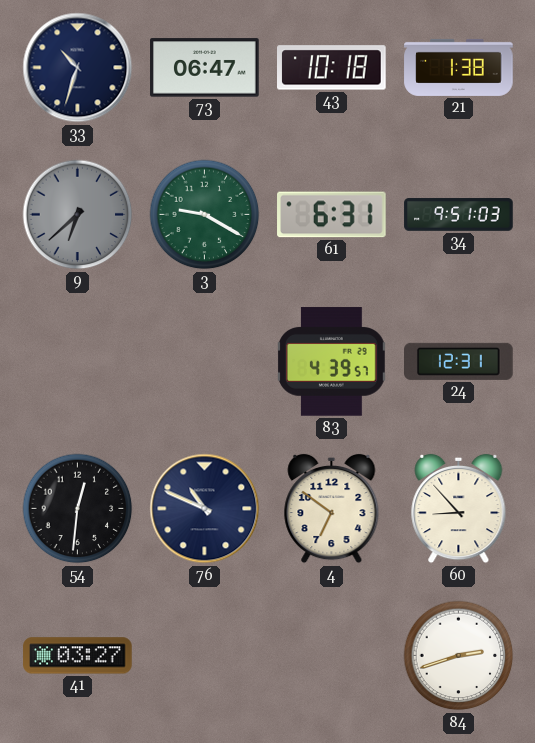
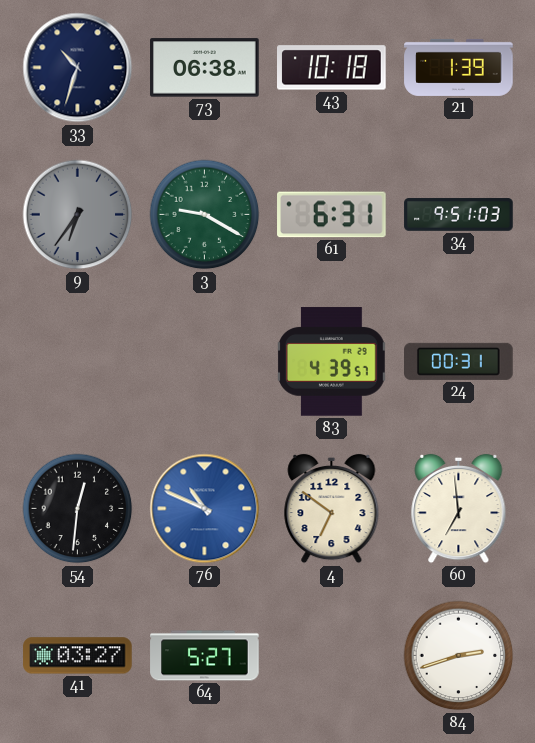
73: 06:47 -> 06:38
21: 1:38 -> 1:39
9: 6:38 -> 6:36
24: 12:31 -> 00:31
76 dial: navy -> blue
60: 8:53 -> 6:59
64: none -> 5:27
